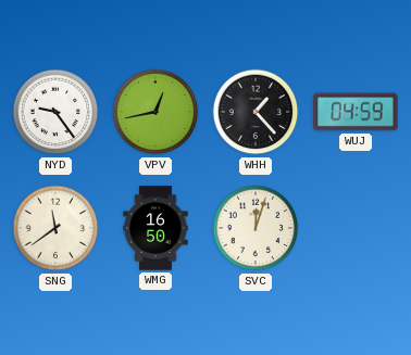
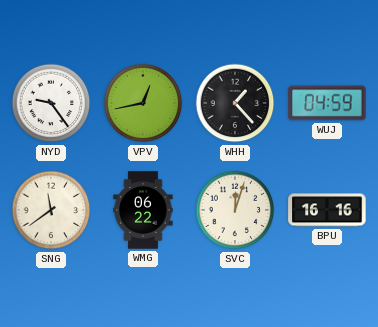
WMG: 16:50 -> 06:22
BPU: none -> 16:16
